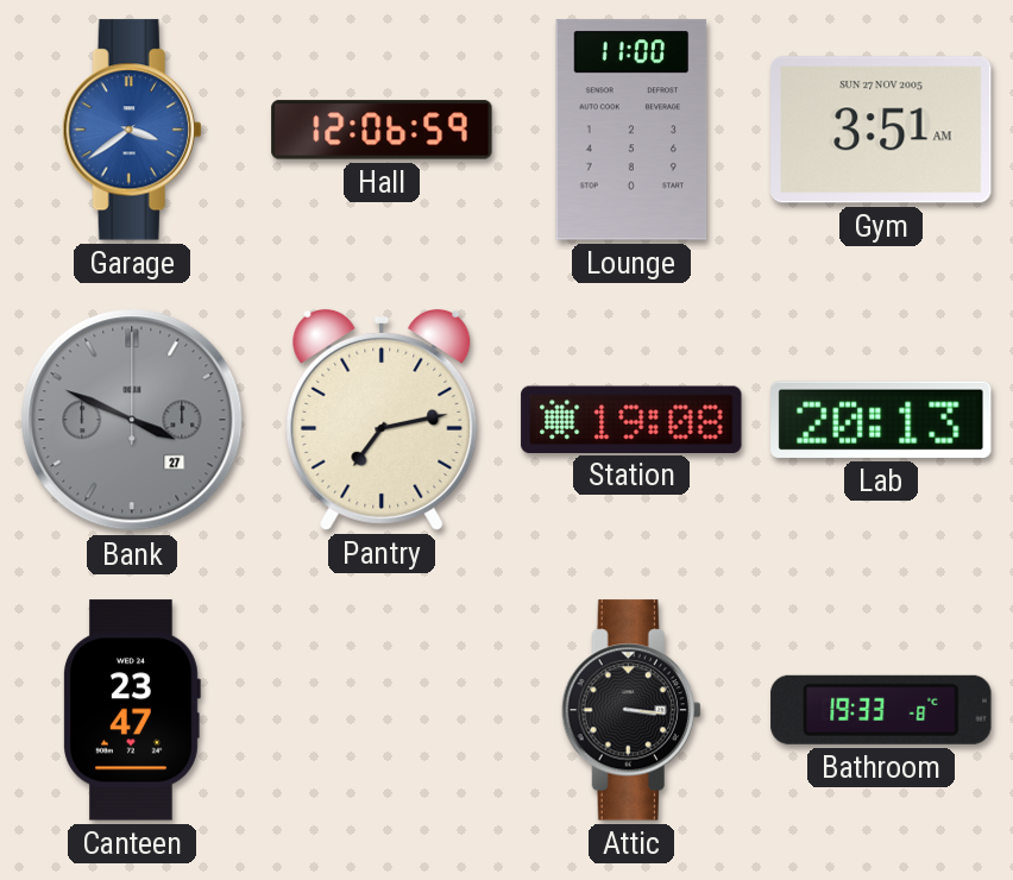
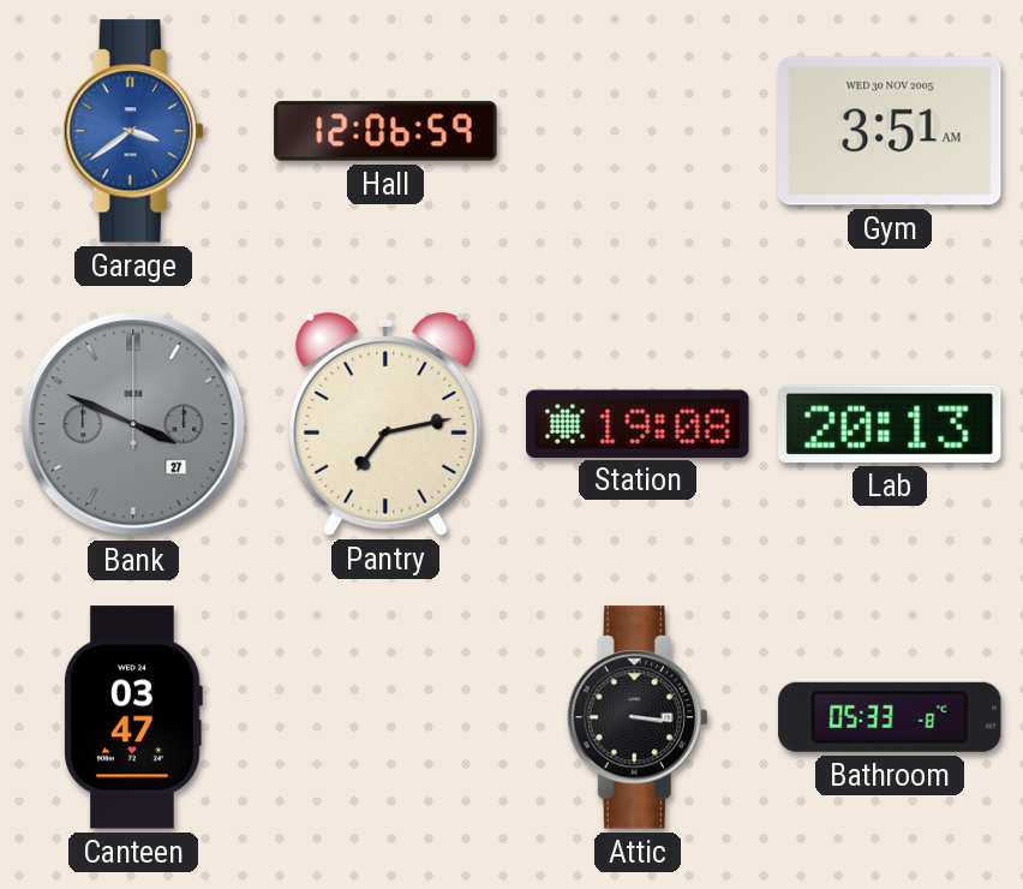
Lounge: 11:00 -> none
Gym date: SUN 27 NOV 2005 -> WED 30 NOV 2005
Canteen: 23:47 -> 03:47
Bathroom: 19:33 -> 05:33
